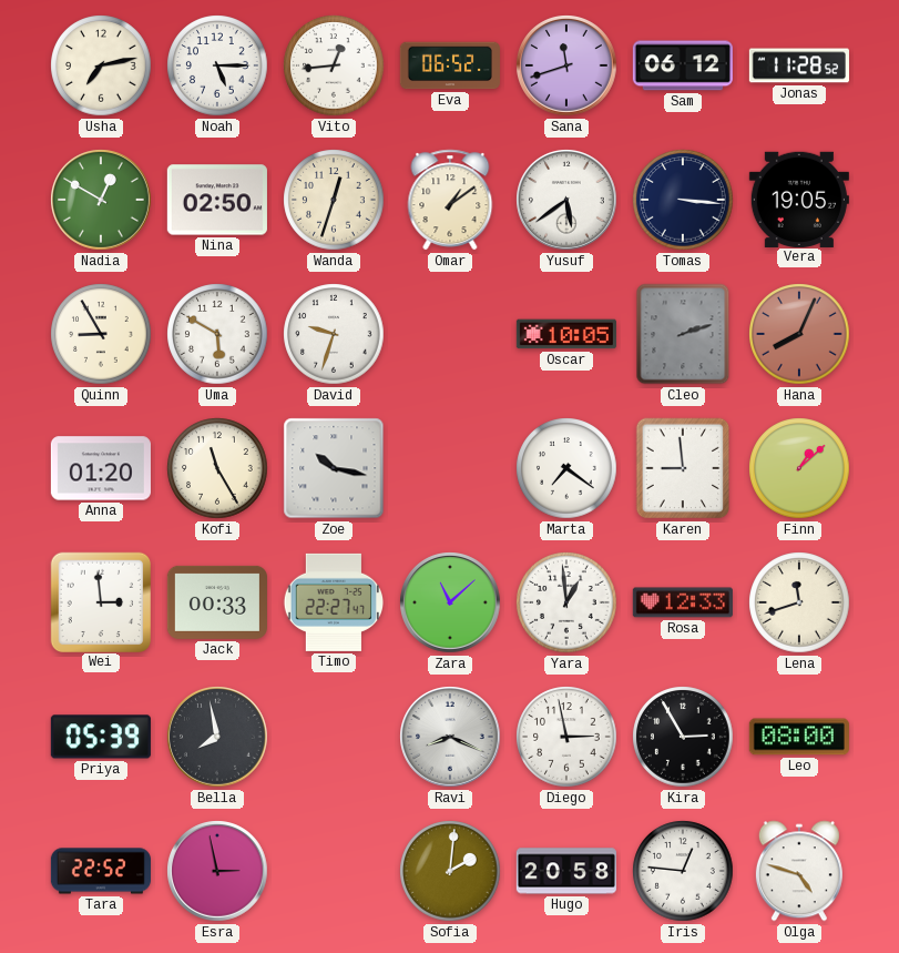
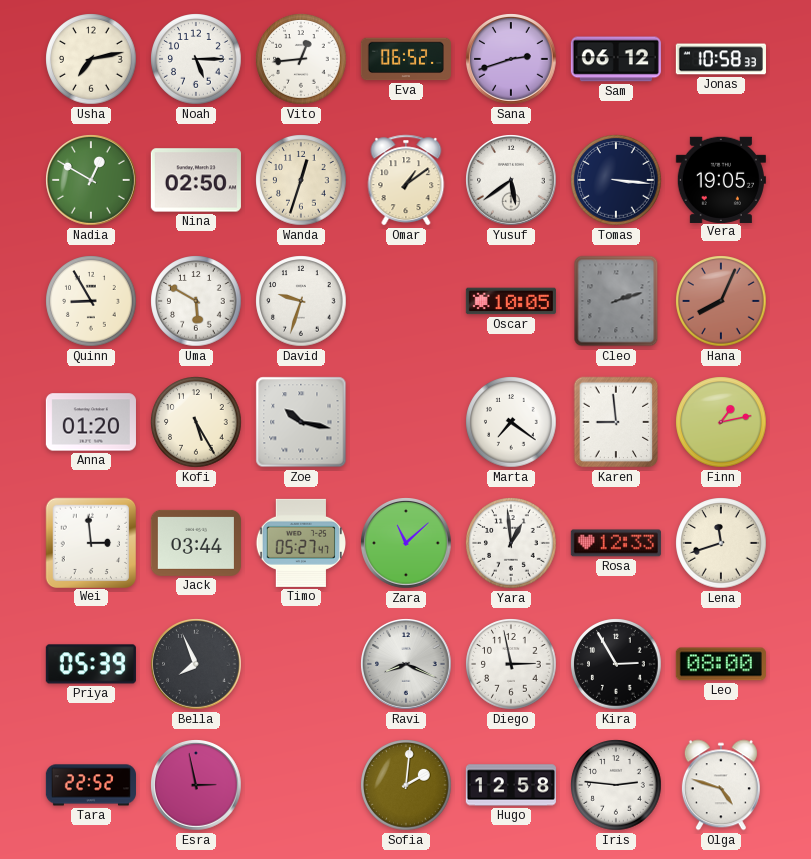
Sana: 11:42 -> 2:42
Jonas: 11:28 -> 10:58
Kofi: 11:25 -> 5:25
Finn: 1:08 -> 1:13
Jack: 00:33 -> 03:44
Timo: 22:27 -> 05:27
Bella: 7:58 -> 7:56
Hugo: 20:58 -> 12:58
Iris: 12:46 -> 2:46
